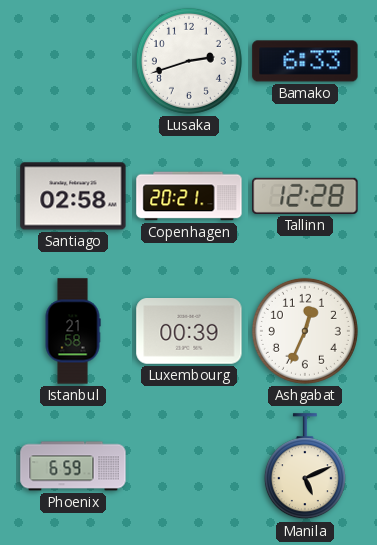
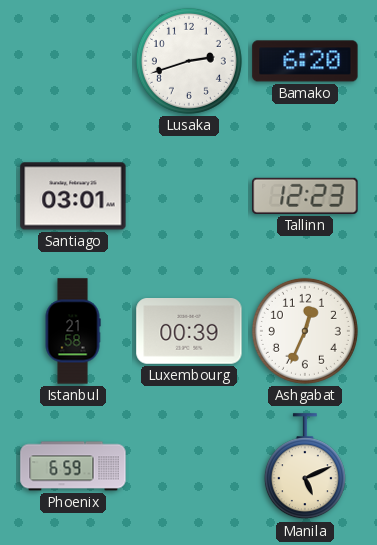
Bamako: 6:33 -> 6:20
Santiago: 02:58 -> 03:01
Copenhagen: 20:21 -> none
Tallinn: 12:28 -> 12:23
